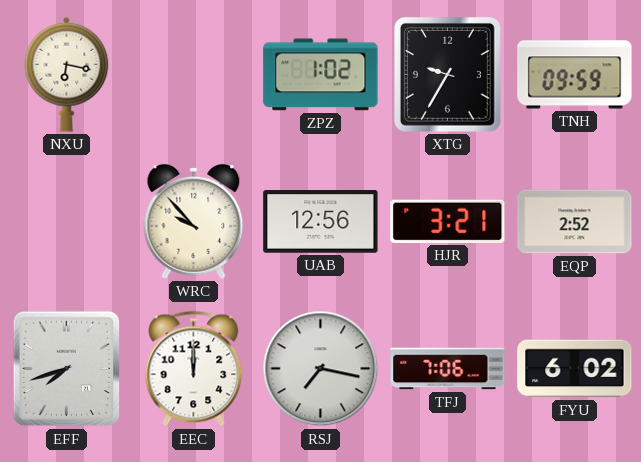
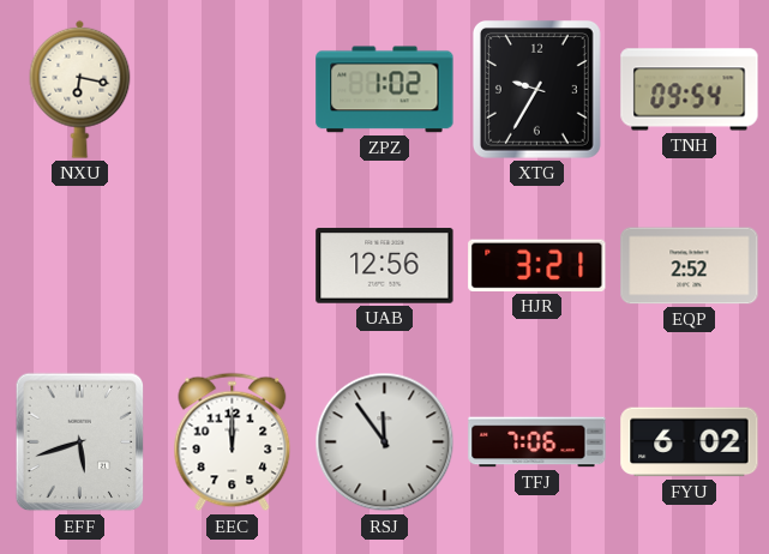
TNH: 09:59 -> 09:54
WRC: 9:53 -> none
EFF: 7:42 -> 5:42
RSJ: 7:17 -> 11:54
